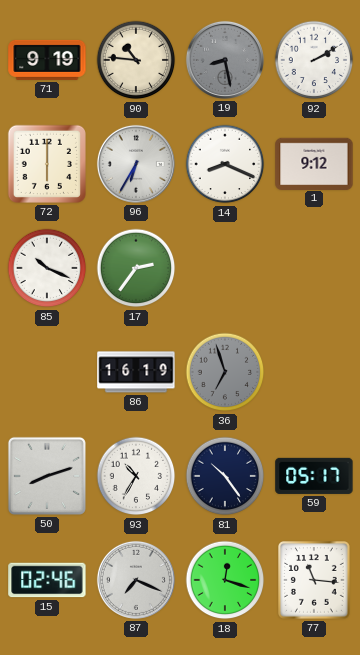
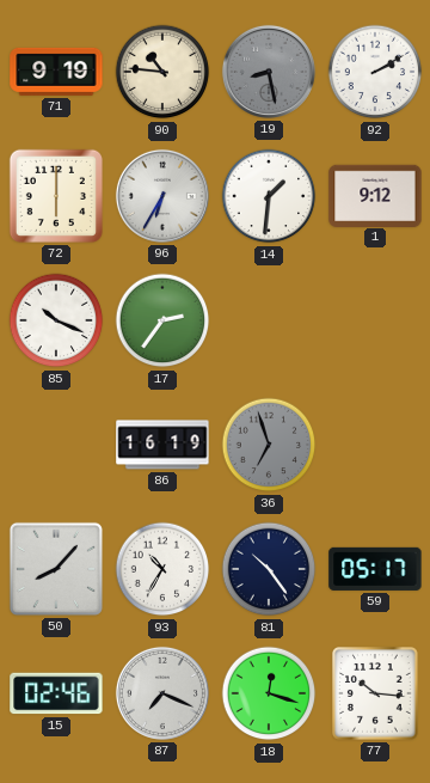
14: 8:19 -> 1:31
50: 8:12 -> 8:07
77: 11:16 -> 10:16
